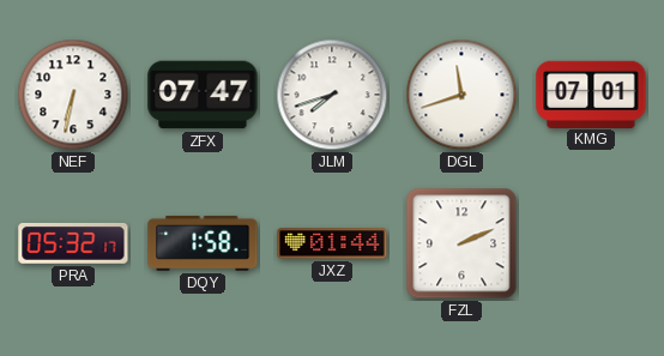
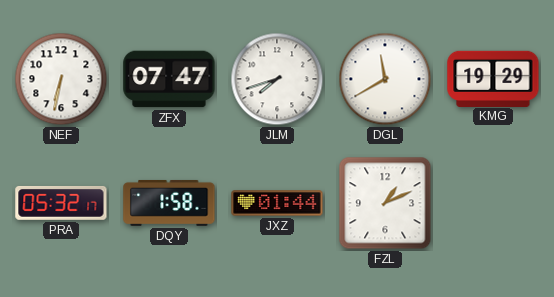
DGL: 11:42 -> 11:40
KMG: 07:01 -> 19:29
FZL: 2:11 -> 1:11
